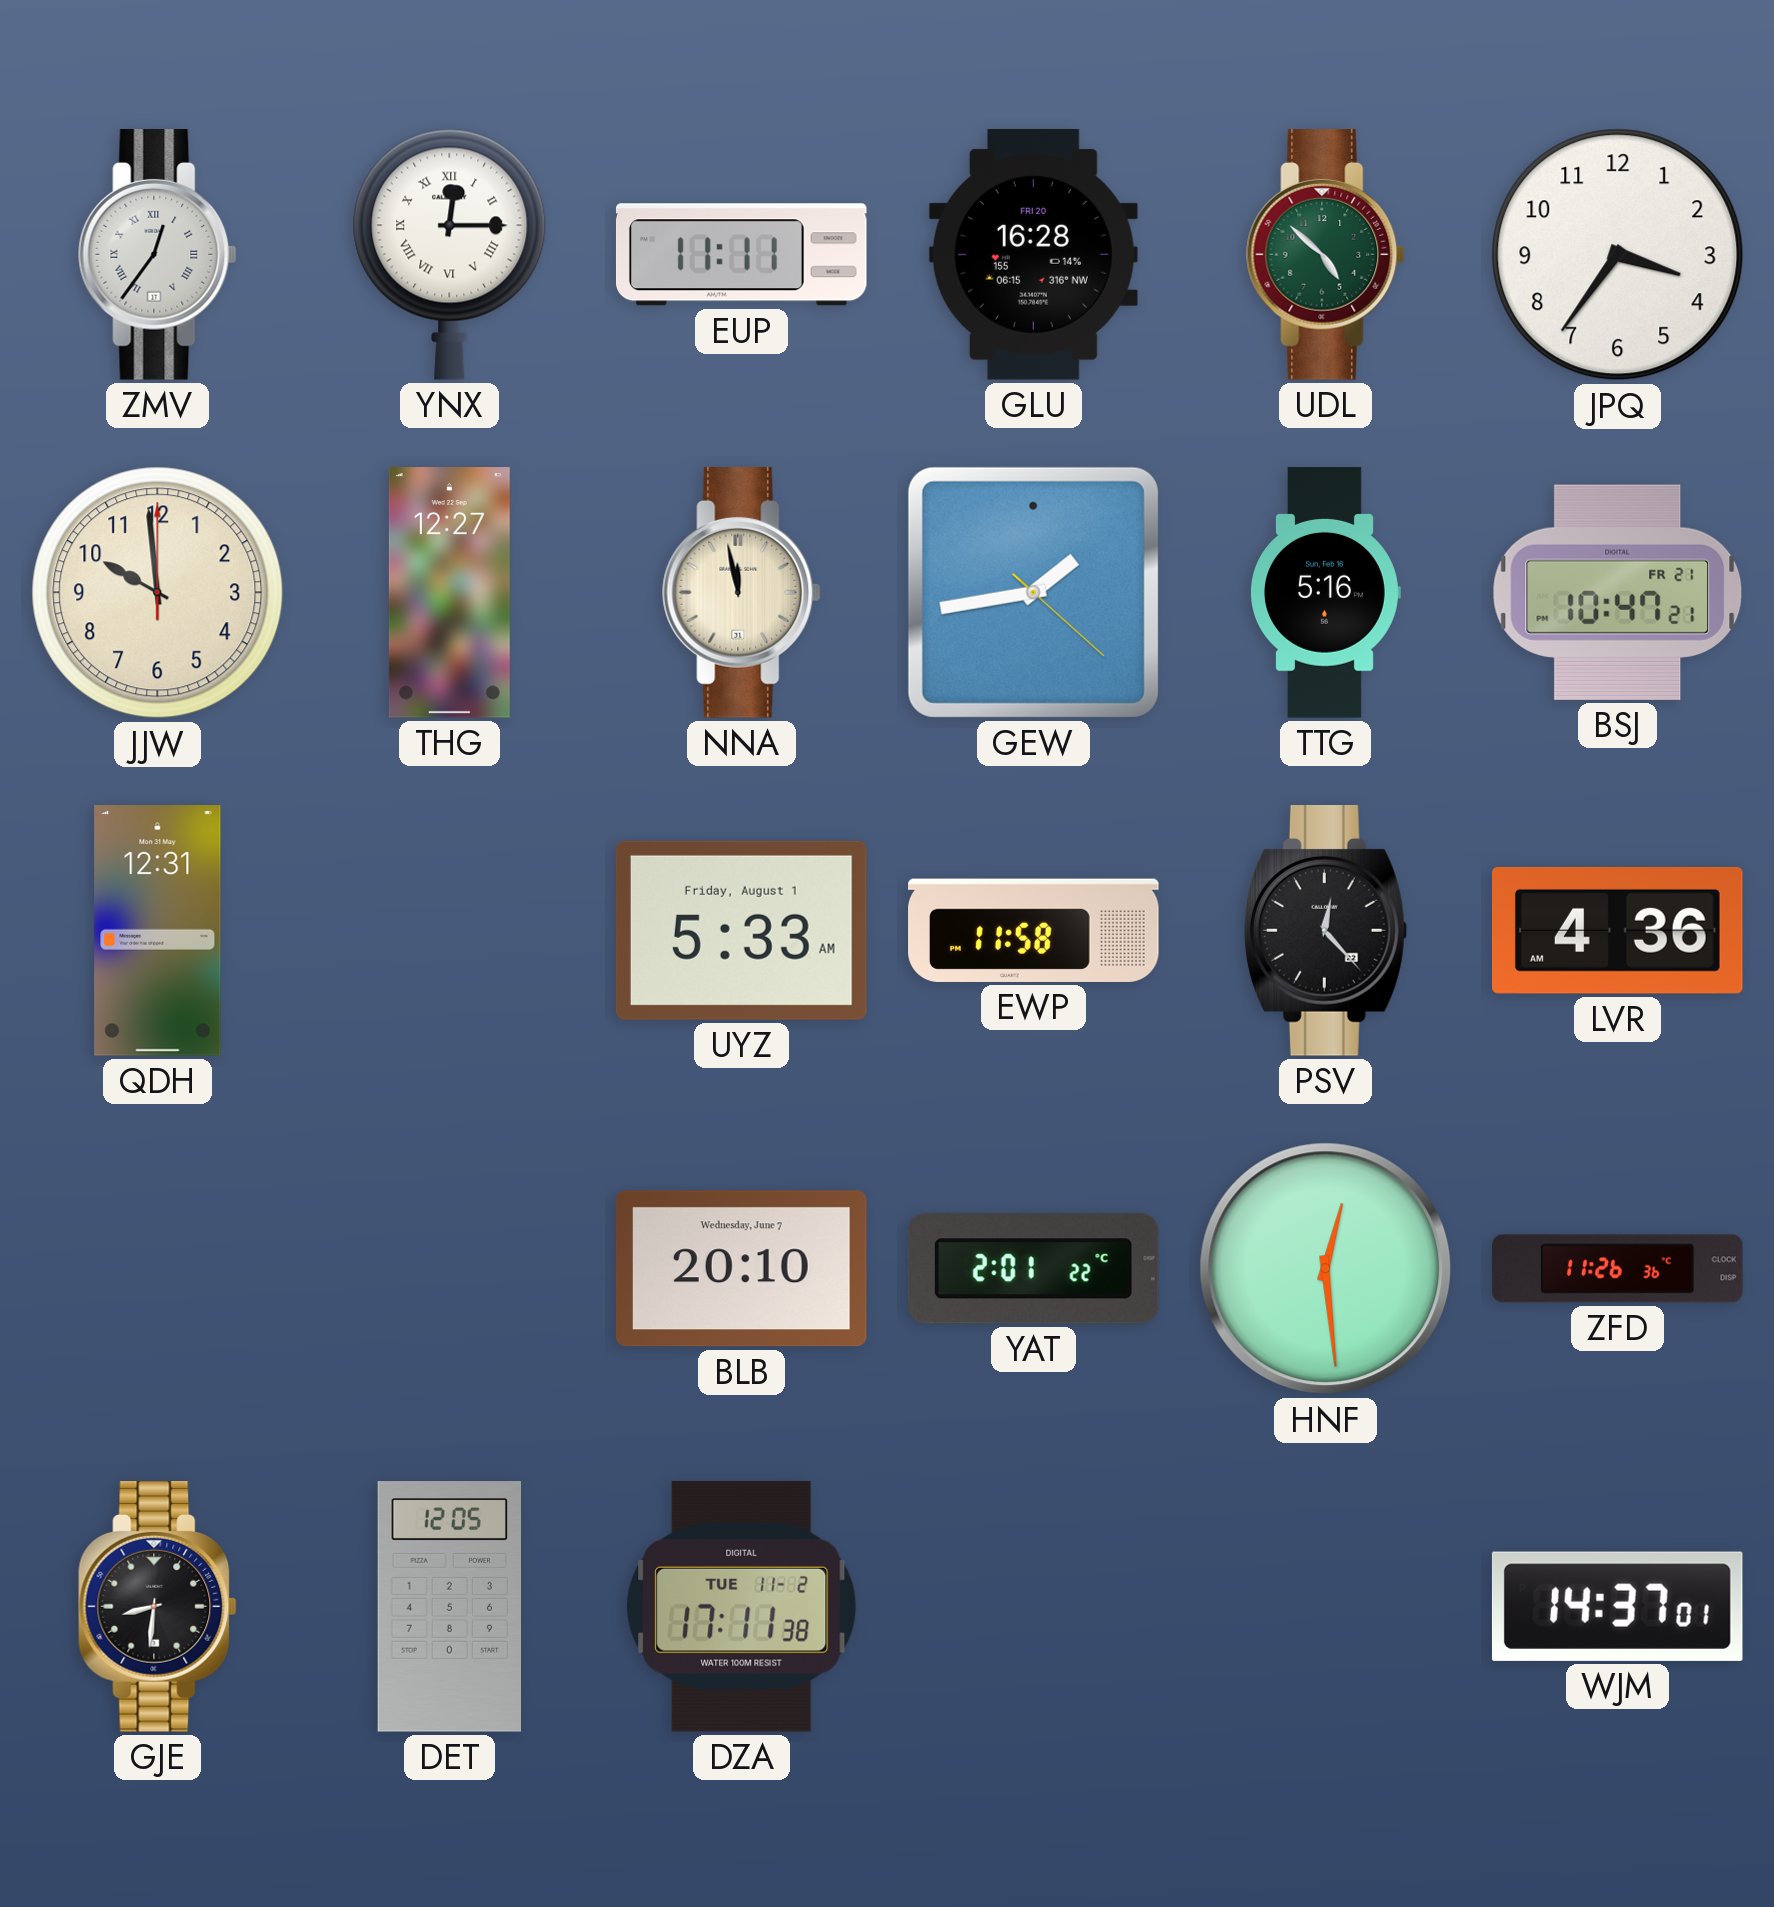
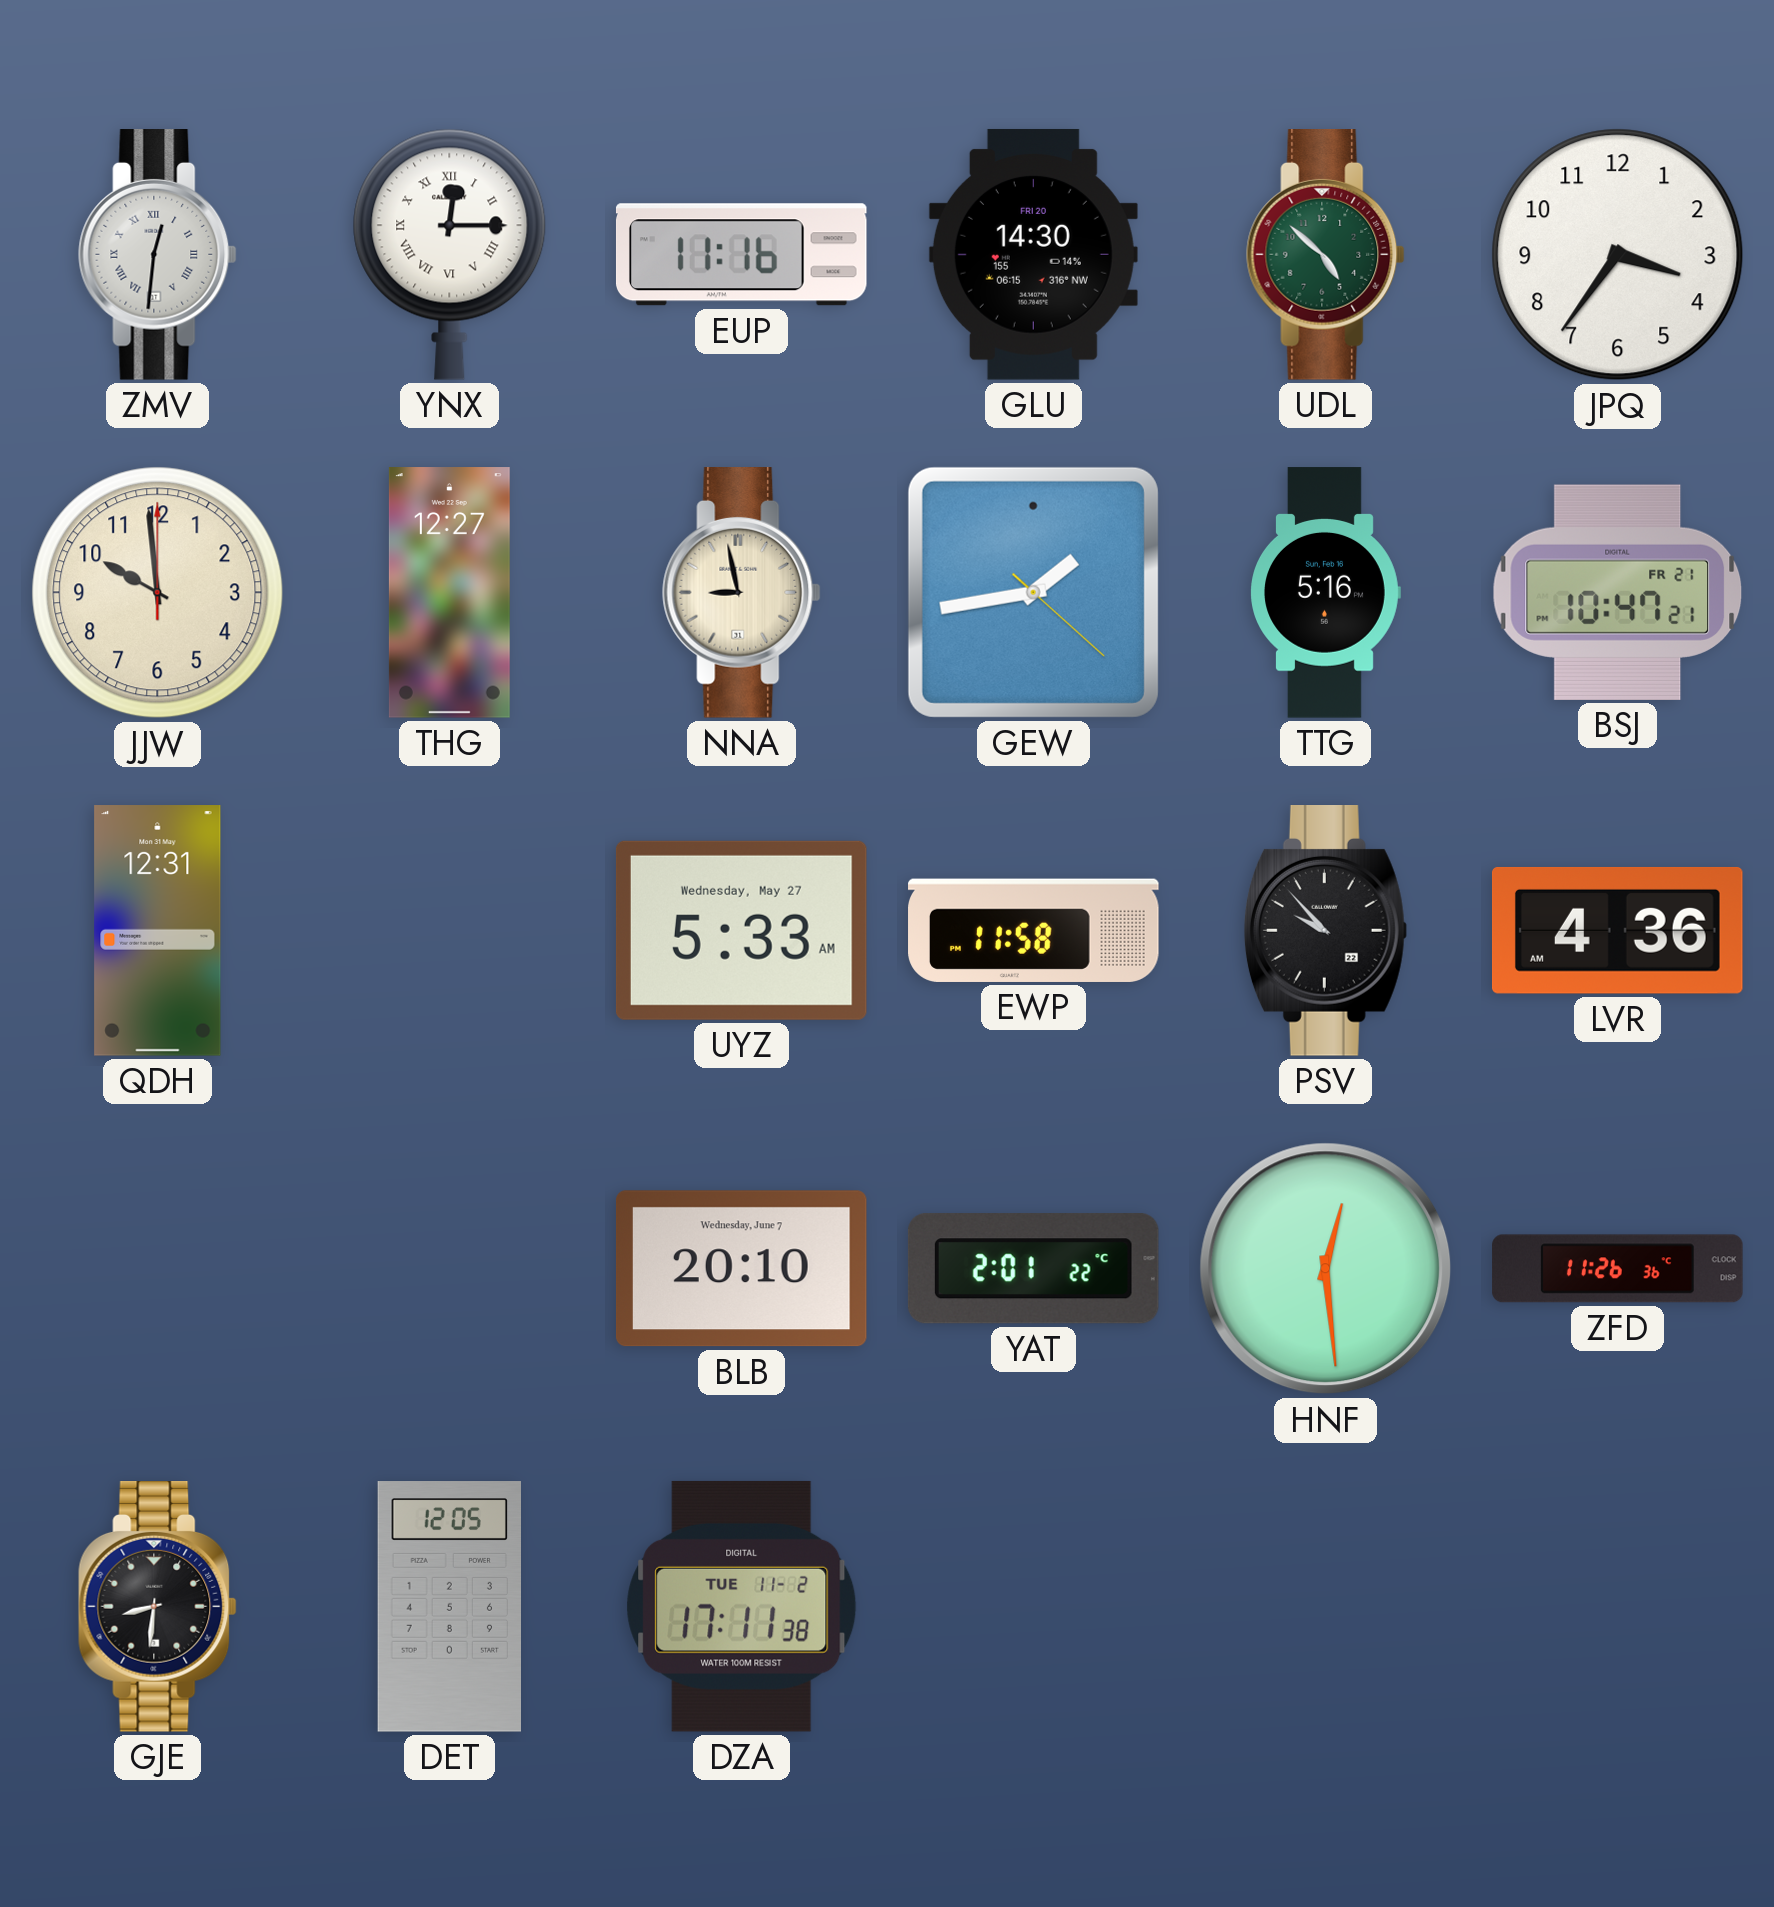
ZMV: 12:36 -> 12:31
EUP: 11:11 -> 11:16
GLU: 16:28 -> 14:30
NNA: 11:58 -> 8:58
UYZ date: Friday, August 1 -> Wednesday, May 27
PSV: 12:23 -> 9:53
WJM: 14:37 -> none
